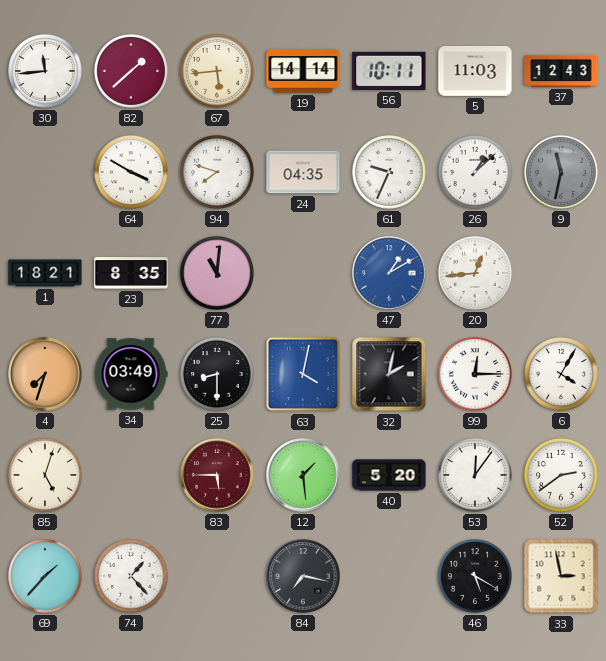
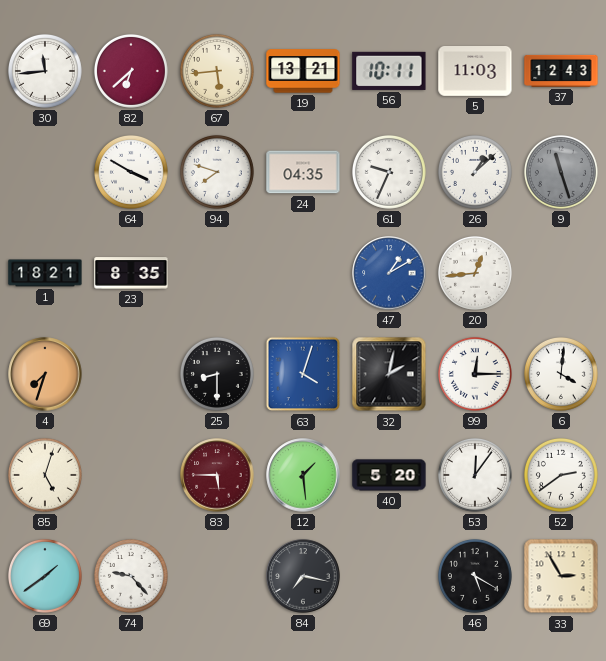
82: 1:38 -> 6:38
19: 14:14 -> 13:21
9: 11:32 -> 11:27
77: 11:01 -> none
34: 03:49 -> none
63: 4:02 -> 4:03
6: 4:05 -> 4:01
69: 1:37 -> 1:39
74: 1:23 -> 9:23
33: 2:58 -> 2:55
